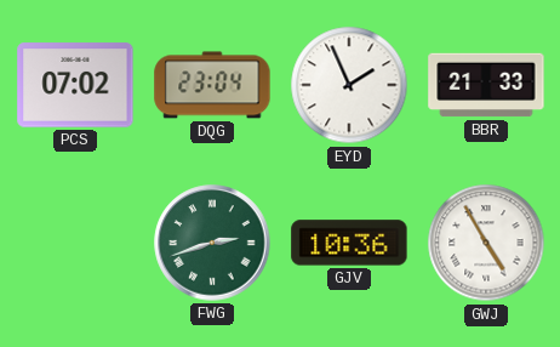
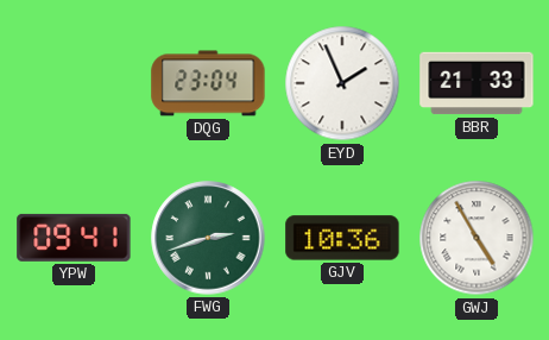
PCS: 07:02 -> none
YPW: none -> 09:41
